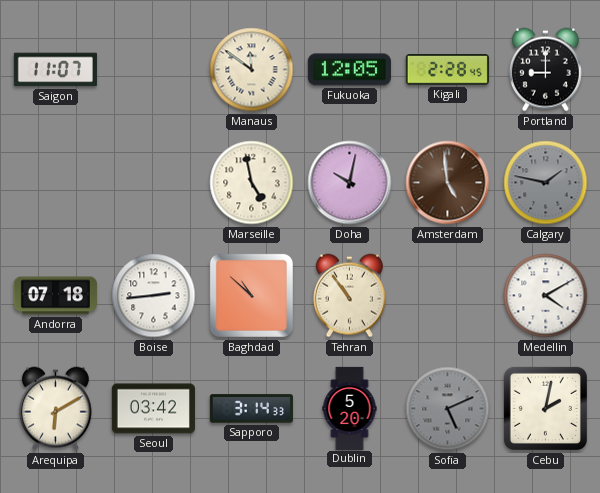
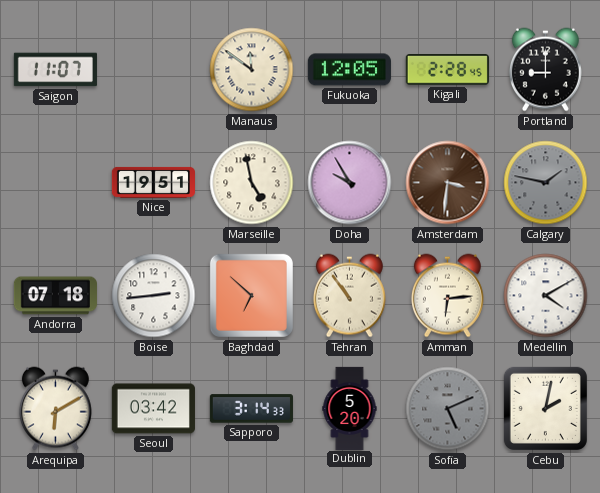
Nice: none -> 19:51
Doha: 10:02 -> 9:55
Amsterdam: 4:59 -> 3:31
Baghdad: 10:52 -> 6:52
Amman: none -> 6:14
